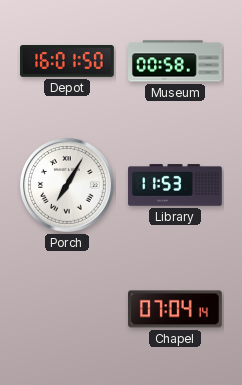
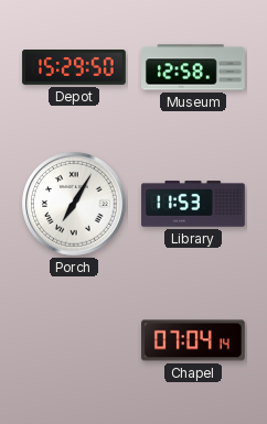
Depot: 16:01 -> 15:29
Museum: 00:58 -> 12:58
